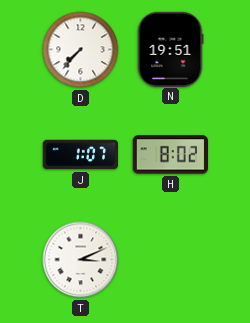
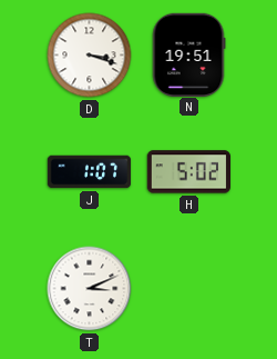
D: 7:37 -> 3:18
H: 8:02 -> 5:02
